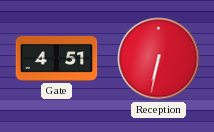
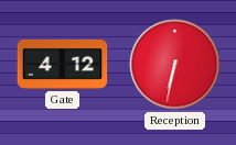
Gate: 4:51 -> 4:12
